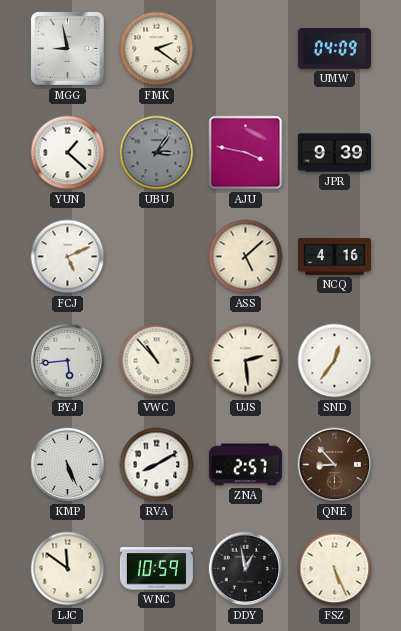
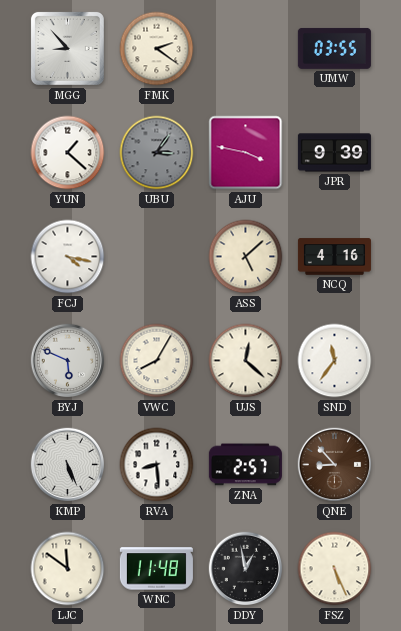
MGG: 8:58 -> 8:53
UMW: 04:09 -> 03:55
FCJ: 5:11 -> 4:17
BYJ: 5:44 -> 5:49
VWC: 10:53 -> 8:05
UJS: 2:29 -> 12:22
SND: 12:36 -> 11:36
RVA: 8:10 -> 8:29
WNC: 10:59 -> 11:48
